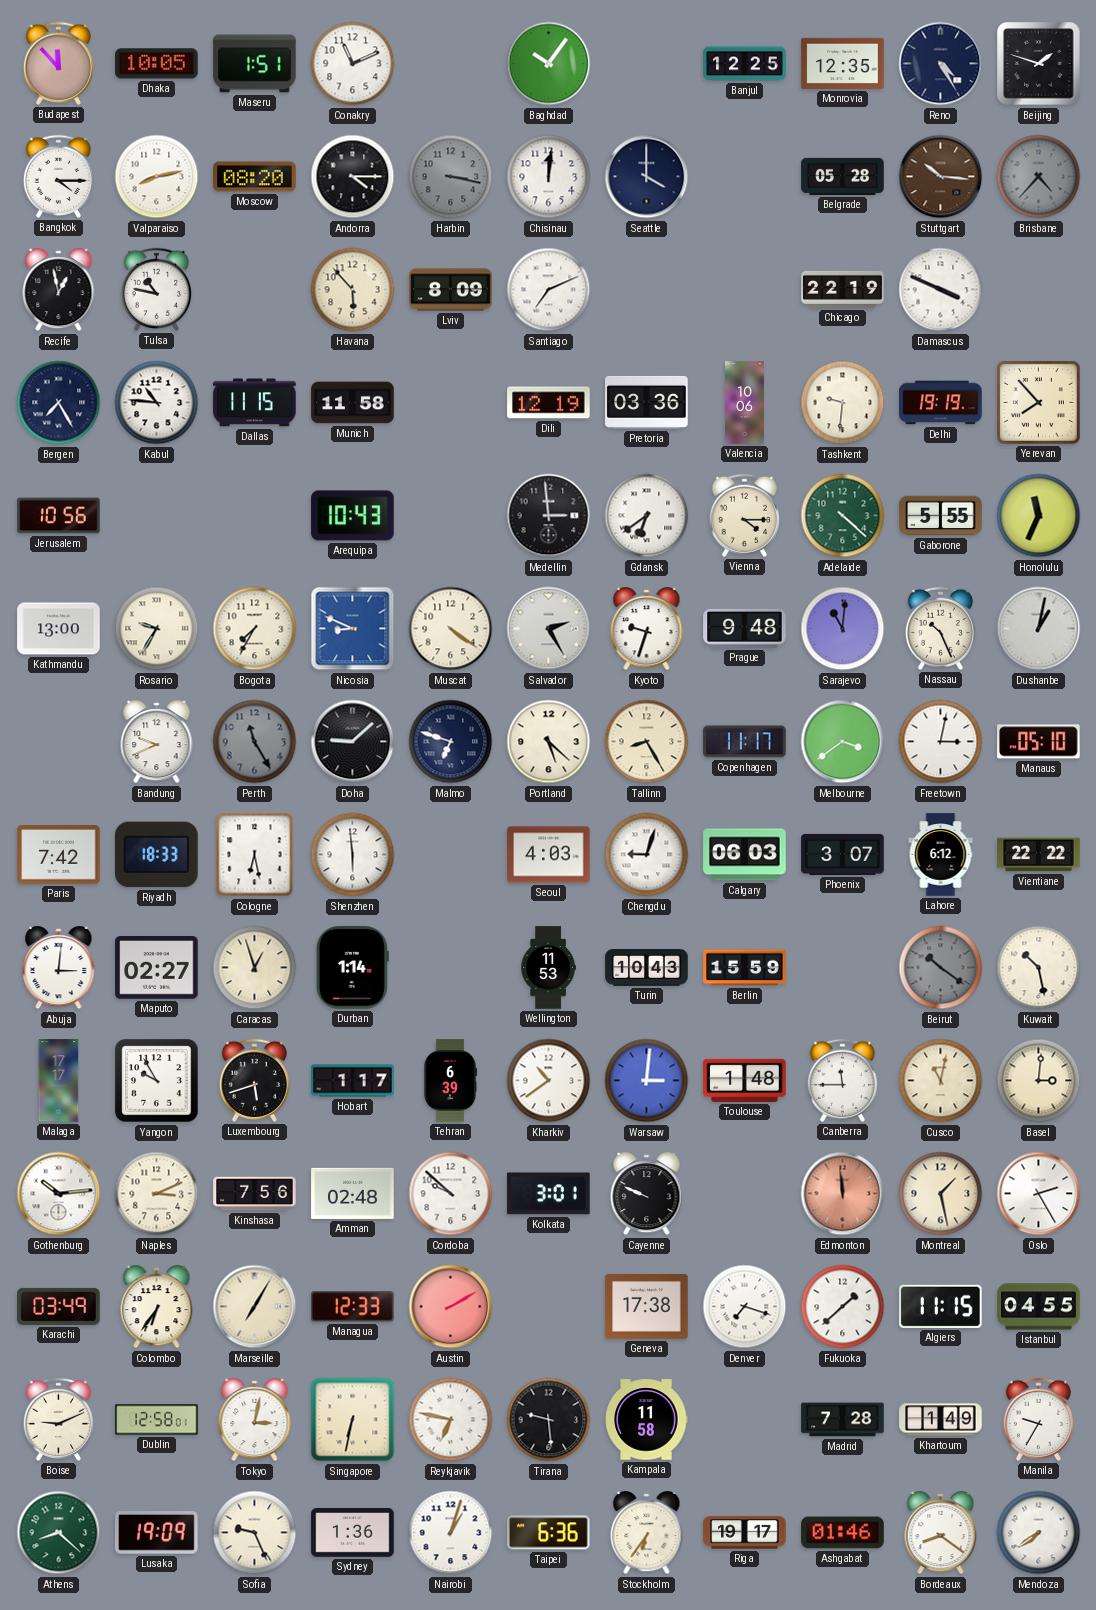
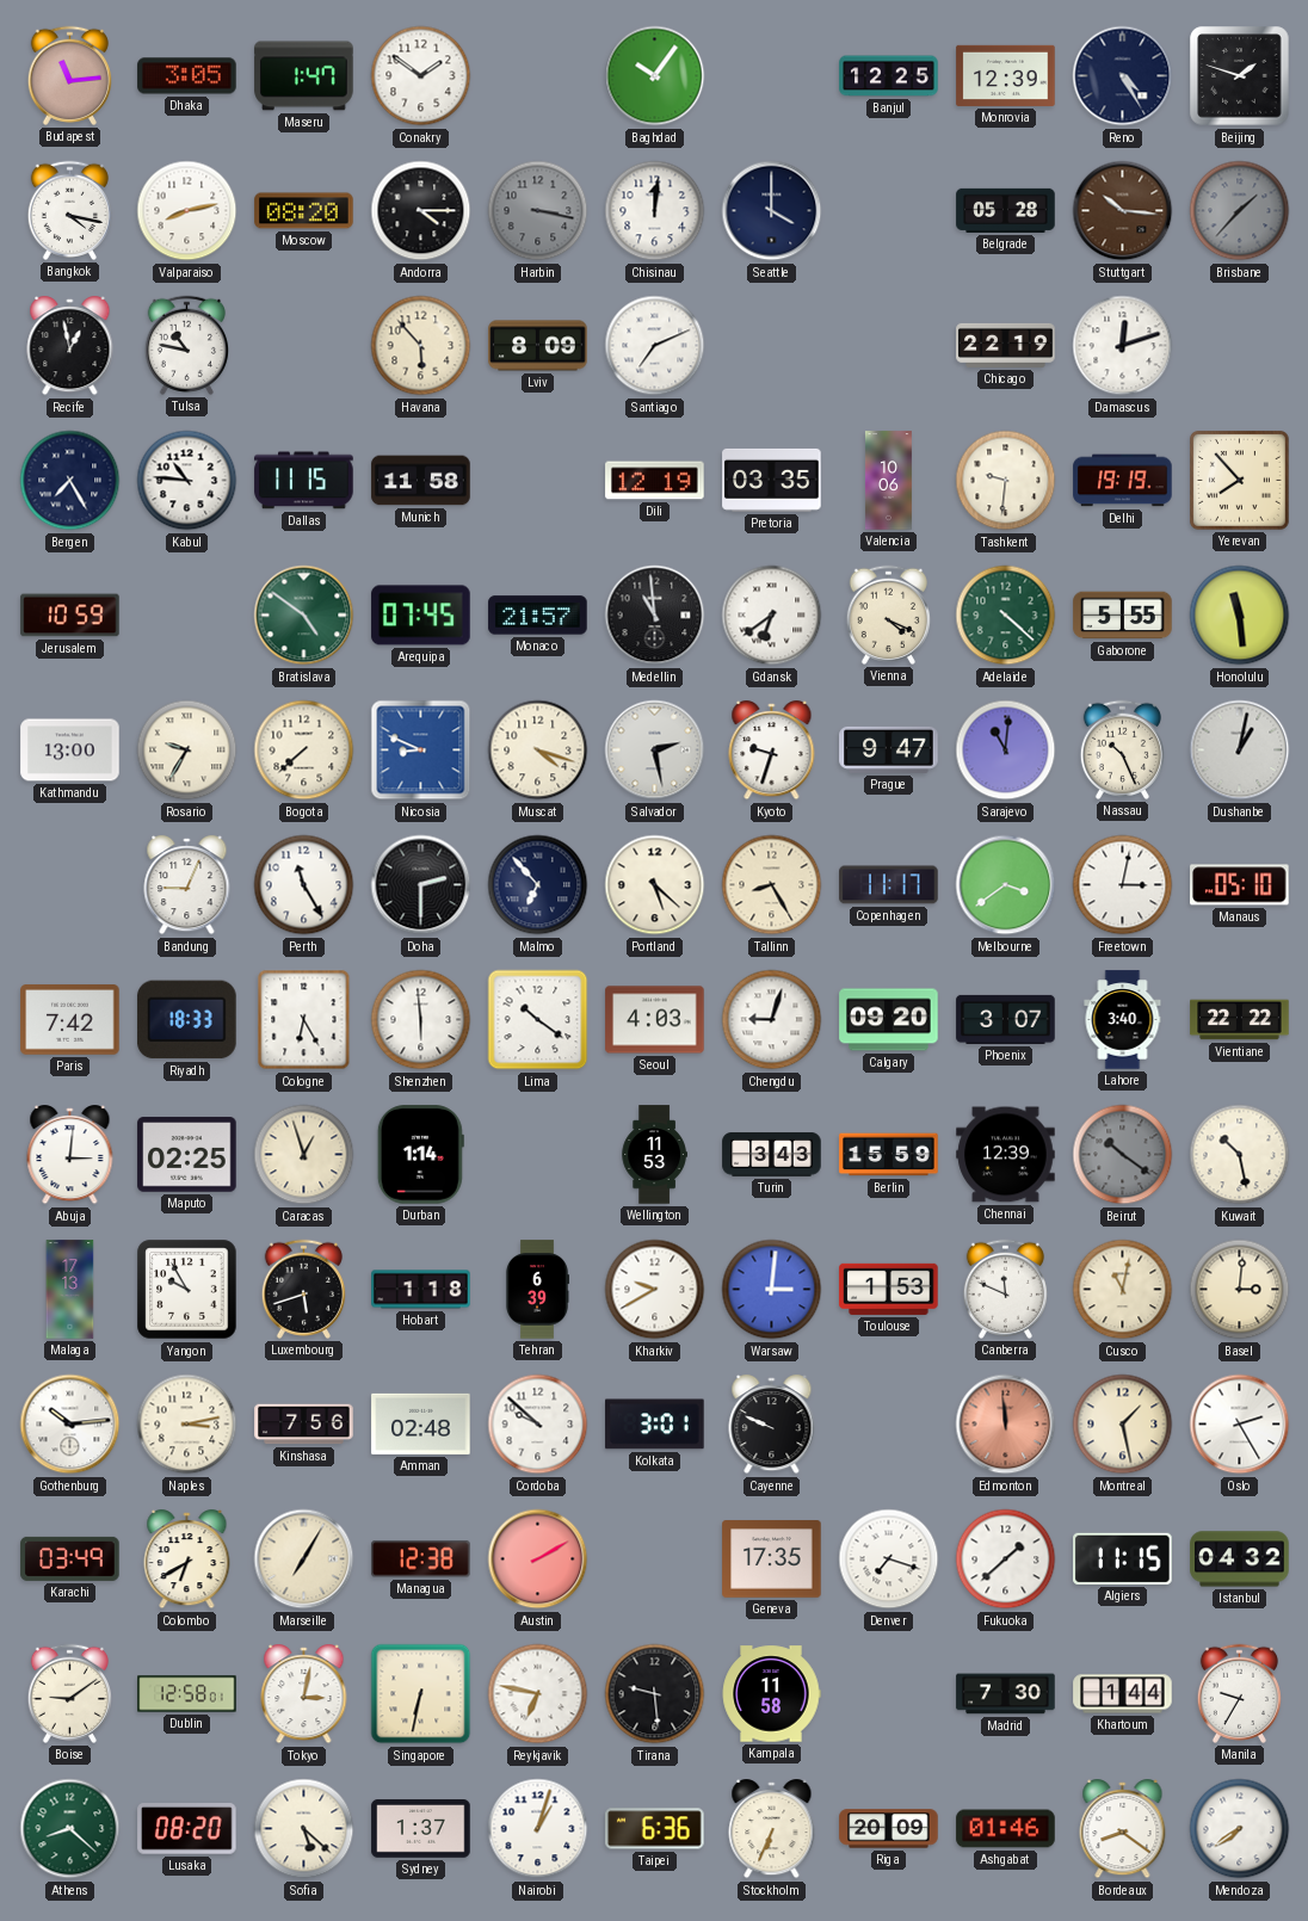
Budapest: 11:53 -> 11:14
Dhaka: 10:05 -> 3:05
Maseru: 1:51 -> 1:47
Conakry: 11:11 -> 1:51
Monrovia: 12:35 -> 12:39
Bangkok: 4:15 -> 4:17
Brisbane: 4:37 -> 1:37
Damascus: 3:49 -> 12:12
Pretoria: 03:36 -> 03:35
Jerusalem: 10:56 -> 10:59
Bratislava: none -> 4:51
Arequipa: 10:43 -> 07:45
Monaco: none -> 21:57
Medellin: 2:59 -> 10:59
Vienna: 4:15 -> 4:19
Honolulu: 11:34 -> 11:29
Bogota: 7:35 -> 7:38
Muscat: 4:21 -> 4:18
Salvador: 2:25 -> 2:28
Prague: 9:48 -> 9:47
Bandung: 9:41 -> 9:04
Perth dial: grey -> white
Doha: 9:08 -> 2:30
Malmo: 6:48 -> 6:53
Cologne: 6:28 -> 6:25
Lima: none -> 10:21
Calgary: 06:03 -> 09:20
Lahore: 6:12 -> 3:40
Maputo: 02:27 -> 02:25
Turin: 10:43 -> 3:43
Chennai: none -> 12:39
Malaga: 17:17 -> 17:13
Hobart: 1:17 -> 1:18
Kharkiv: 10:39 -> 9:40
Toulouse: 1:48 -> 1:53
Canberra: 11:45 -> 11:49
Naples: 3:11 -> 3:13
Colombo: 6:36 -> 6:40
Managua: 12:33 -> 12:38
Geneva: 17:38 -> 17:35
Istanbul: 04:55 -> 04:32
Boise: 9:11 -> 9:09
Madrid: 7:28 -> 7:30
Khartoum: 1:49 -> 1:44
Lusaka: 19:09 -> 08:20
Sofia: 9:26 -> 5:22
Sydney: 1:36 -> 1:37
Stockholm: 6:36 -> 6:34
Riga: 19:17 -> 20:09
